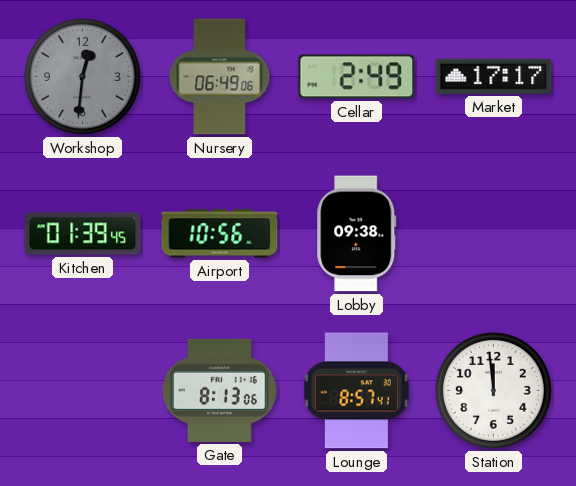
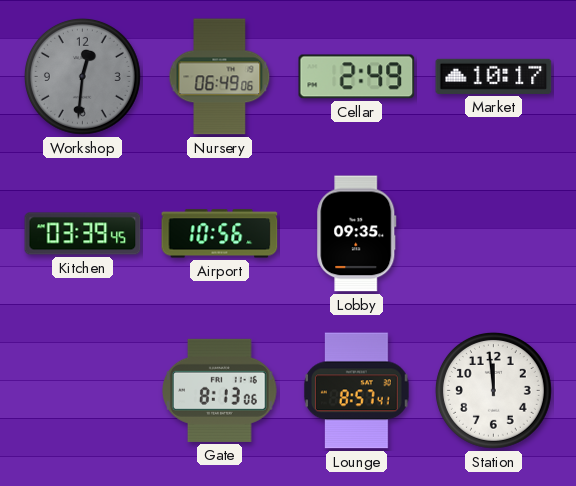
Market: 17:17 -> 10:17
Kitchen: 01:39 -> 03:39
Lobby: 09:38 -> 09:35
